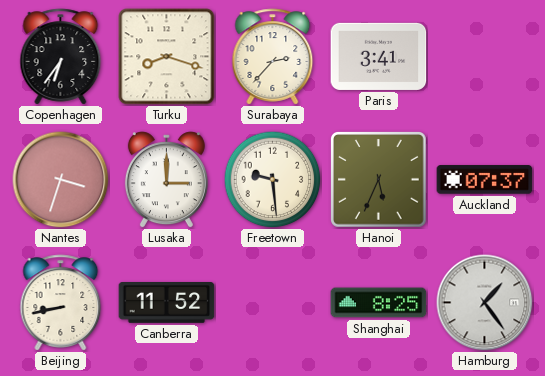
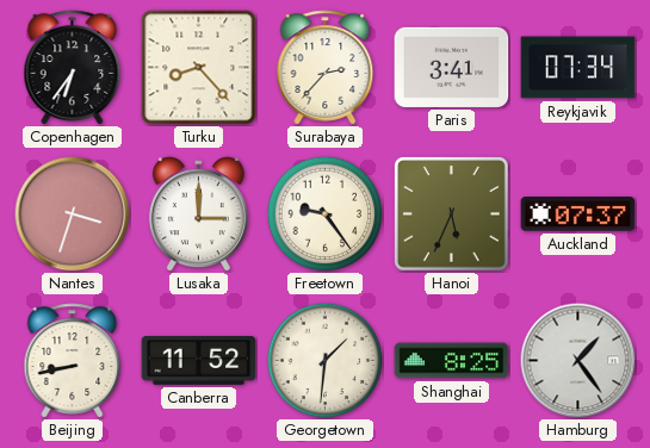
Turku: 8:18 -> 8:23
Reykjavik: none -> 07:34
Freetown: 9:29 -> 9:24
Georgetown: none -> 1:31
